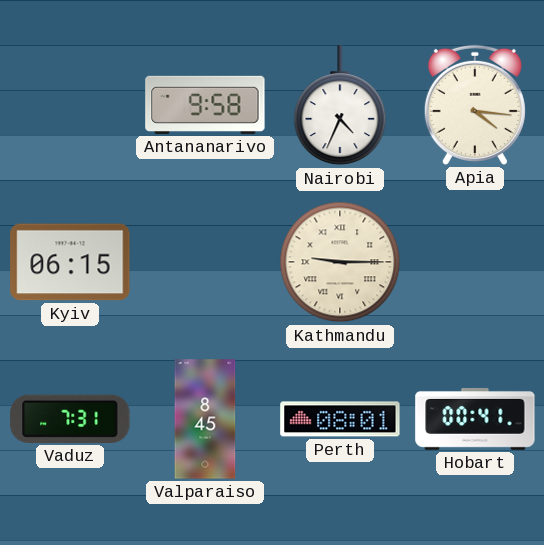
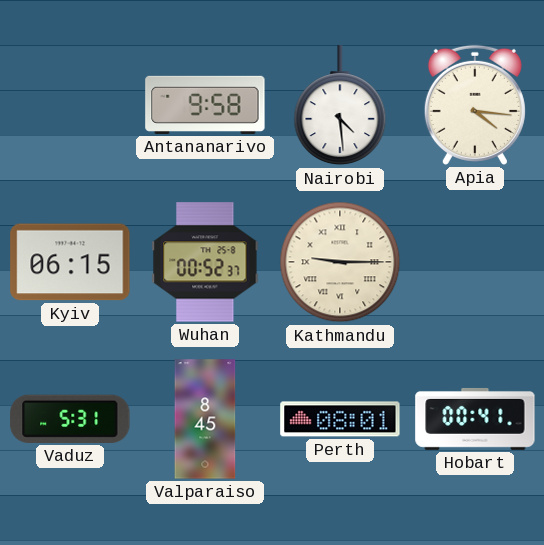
Nairobi: 4:34 -> 4:29
Wuhan: none -> 00:52
Vaduz: 7:31 -> 5:31
